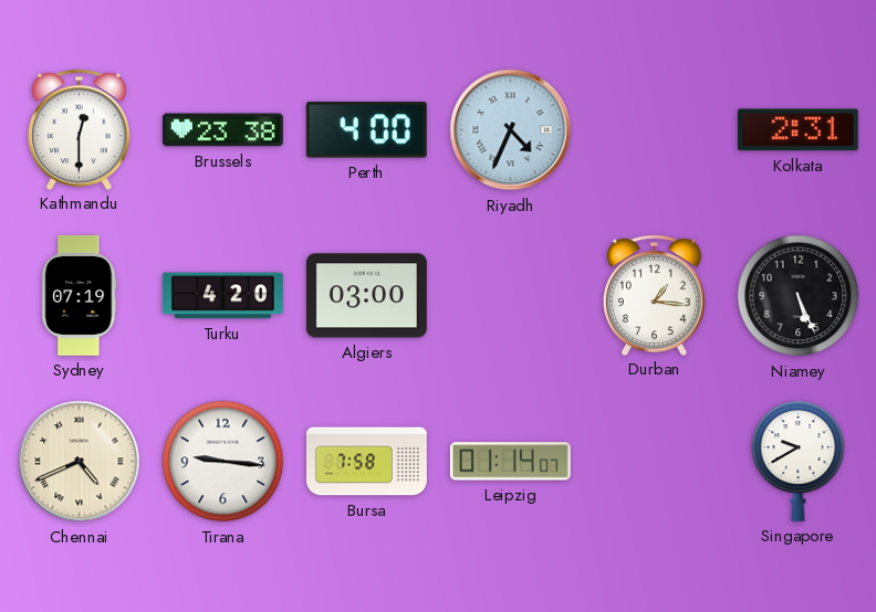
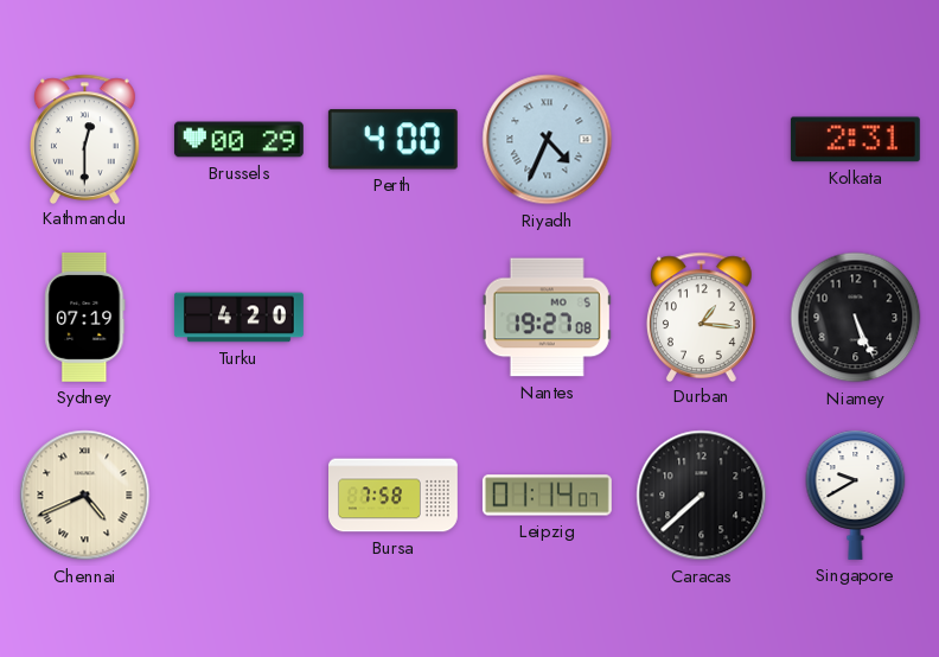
Brussels: 23:38 -> 00:29
Algiers: 03:00 -> none
Nantes: none -> 19:27
Tirana: 9:16 -> none
Caracas: none -> 7:38
